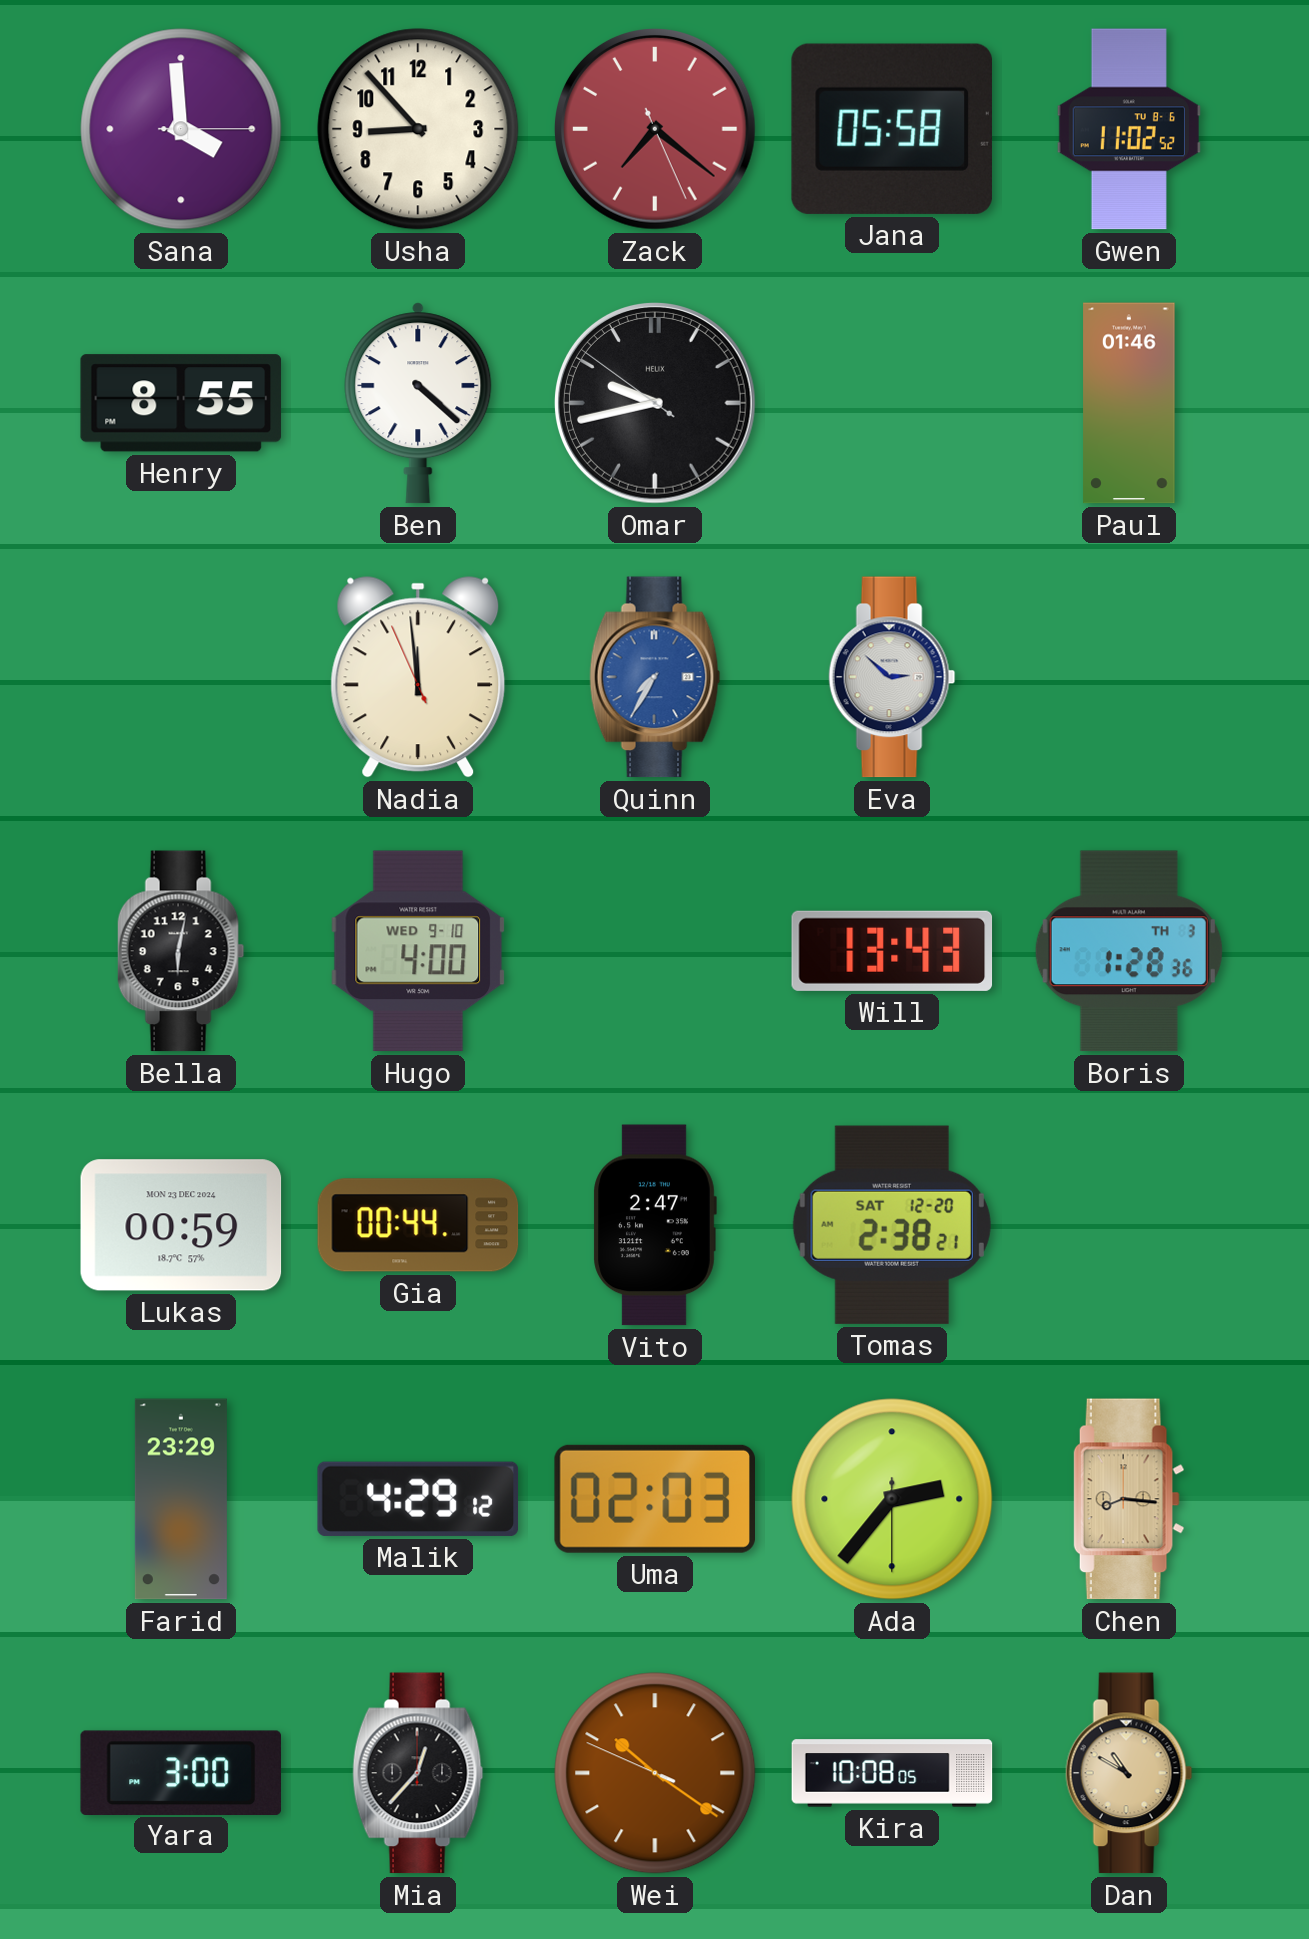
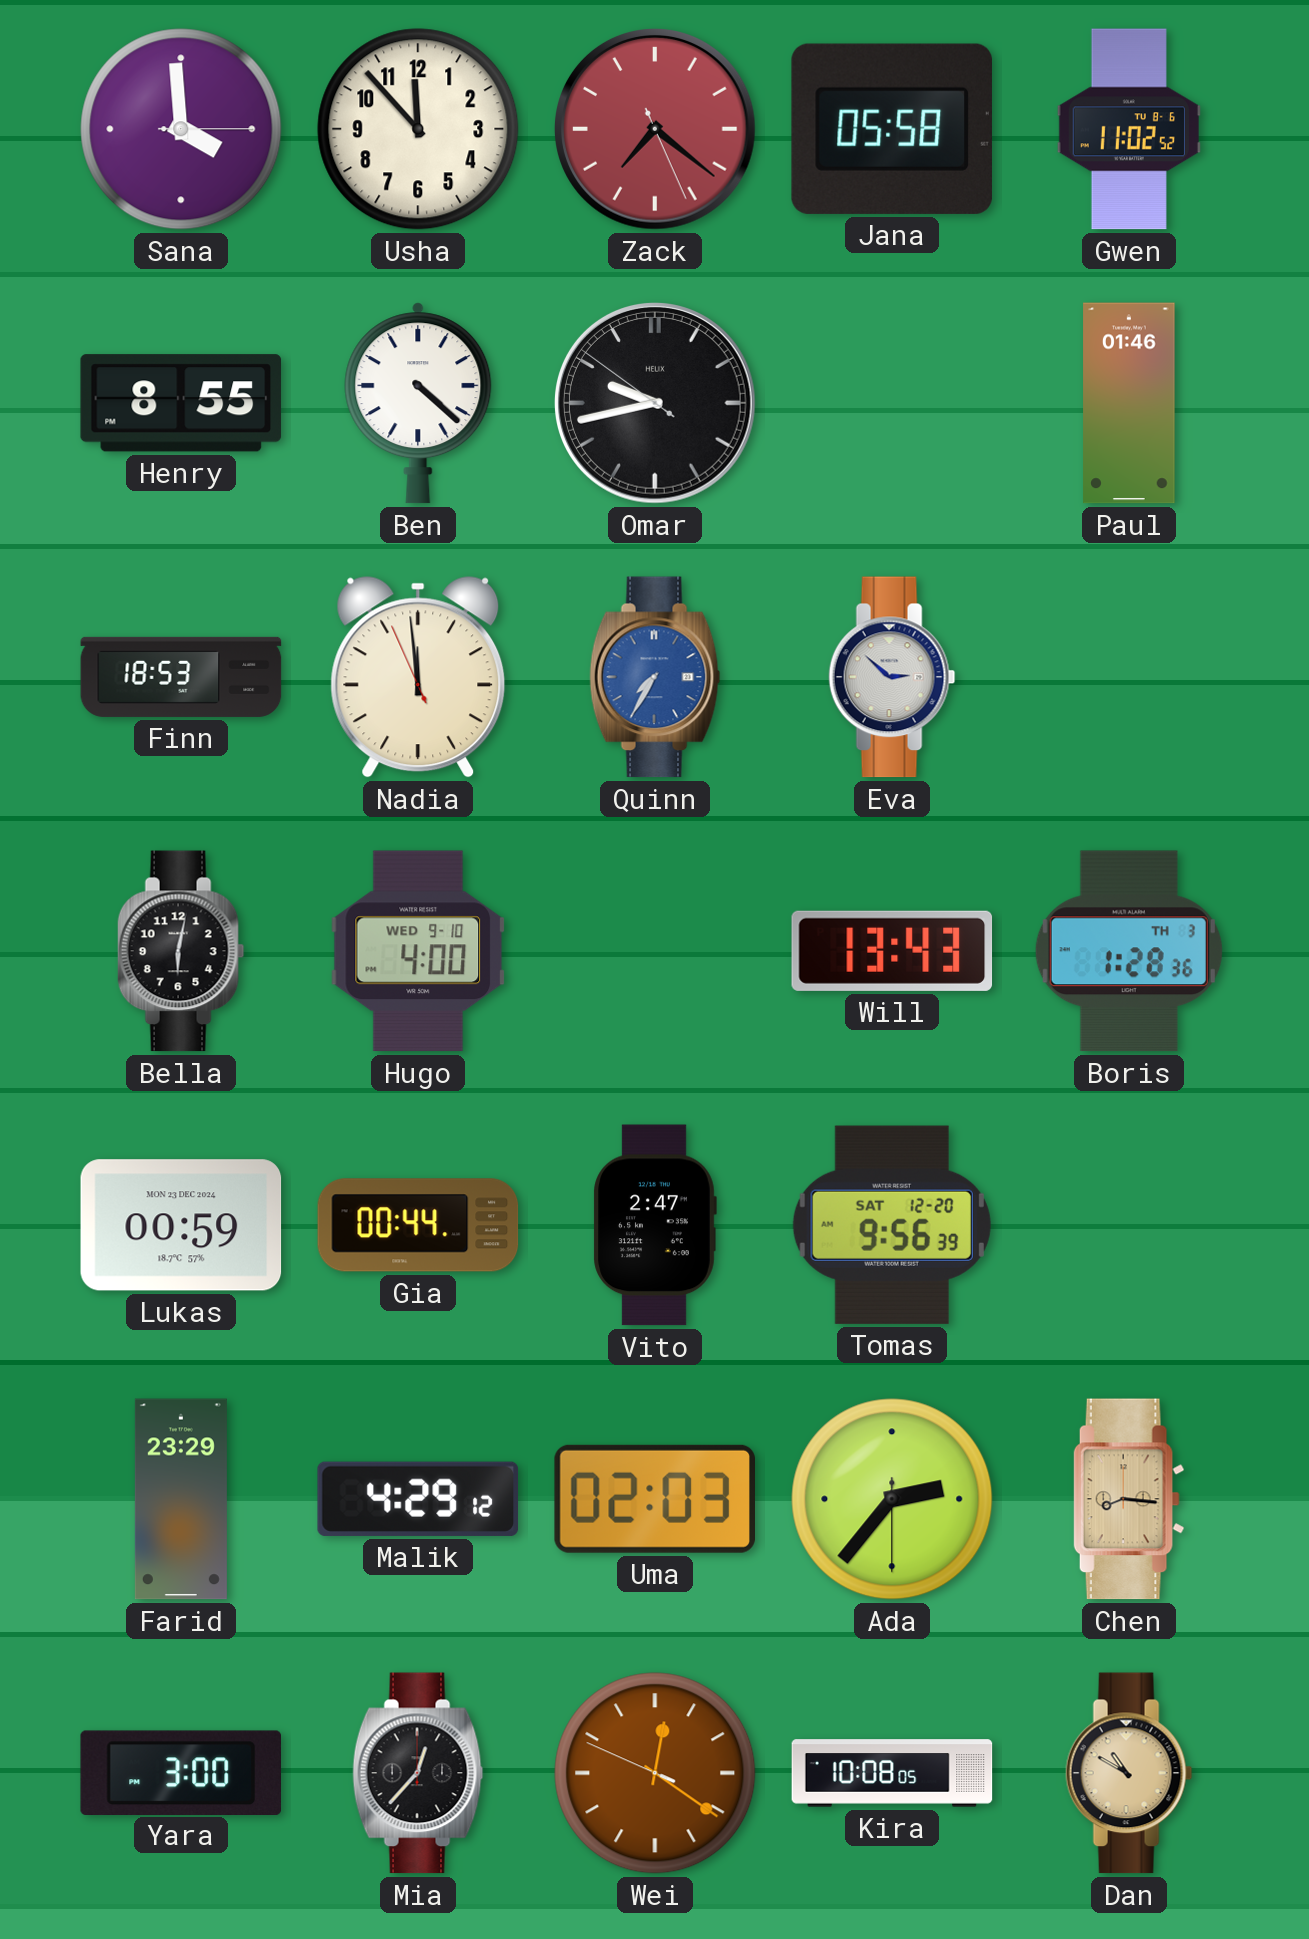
Usha: 8:53 -> 11:53
Finn: none -> 18:53
Tomas: 2:38 -> 9:56
Wei: 10:20 -> 12:20
